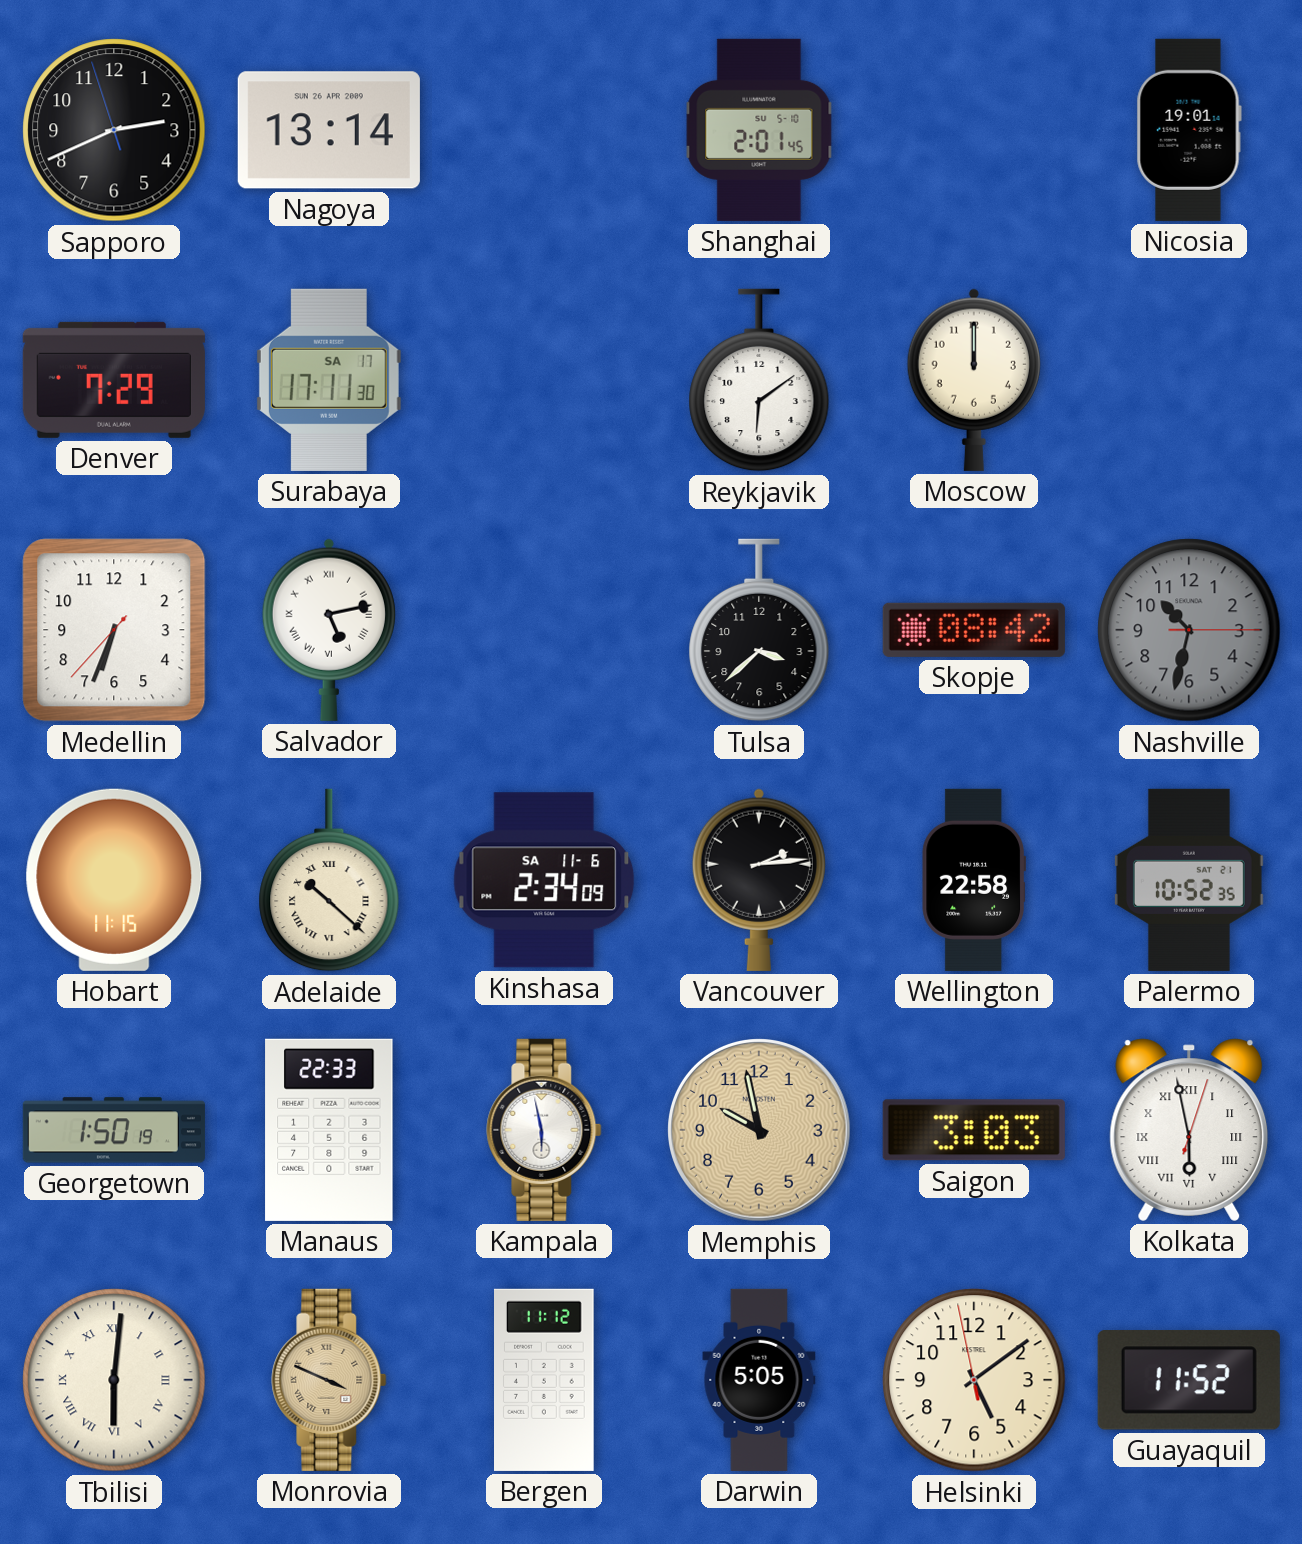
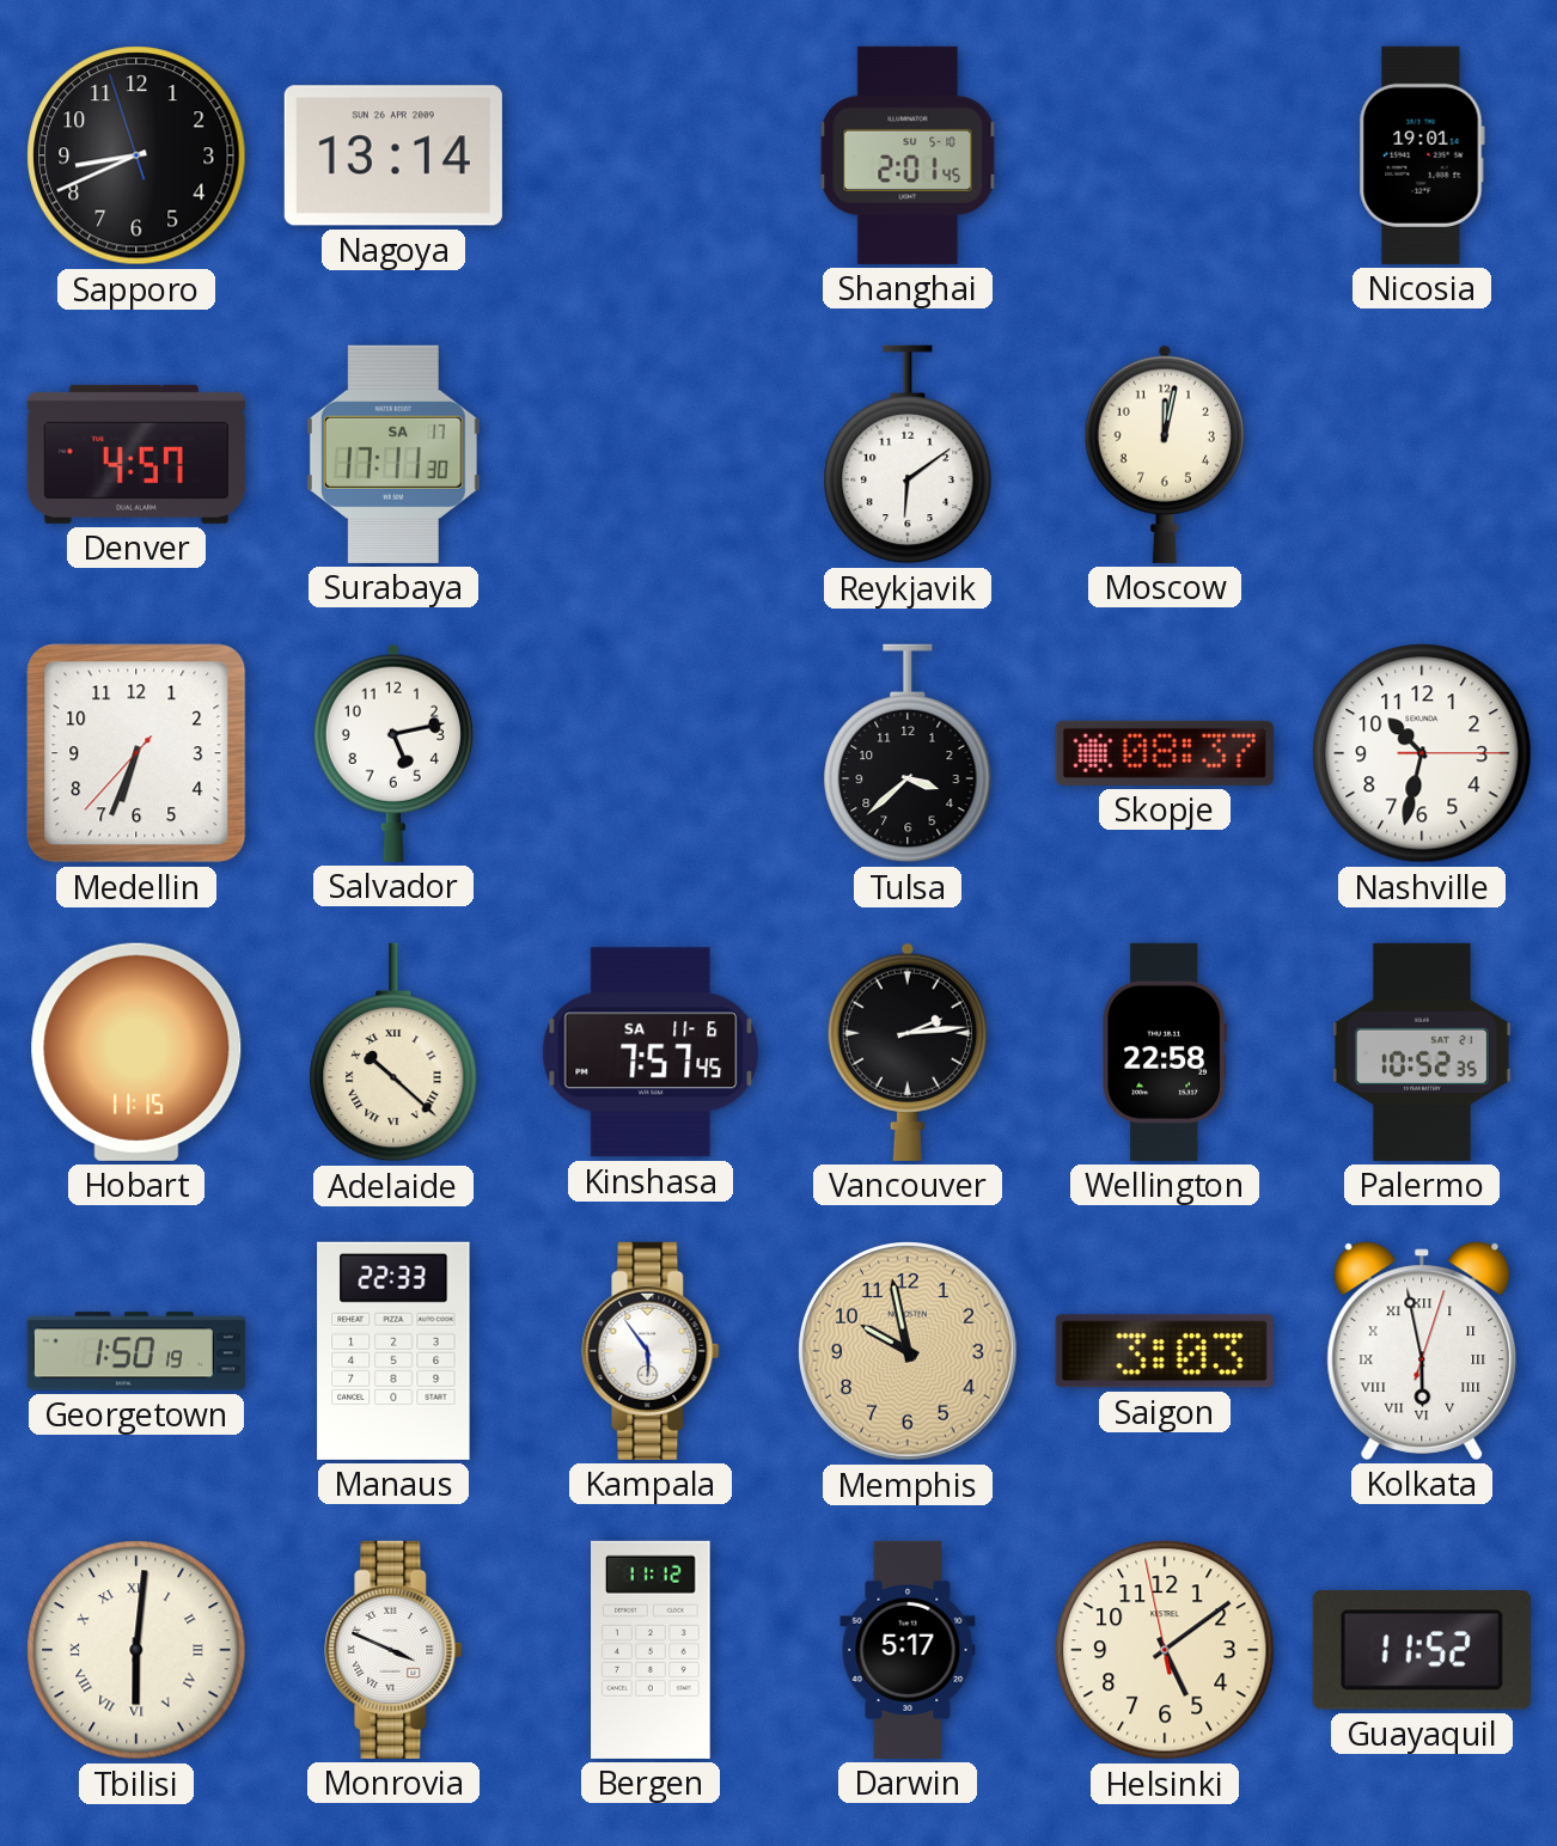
Sapporo: 2:40 -> 8:40
Denver: 7:29 -> 4:57
Moscow: 12:00 -> 12:02
Salvador numerals: Roman -> Arabic
Skopje: 08:42 -> 08:37
Nashville dial: grey -> white
Kinshasa: 2:34 -> 7:57
Kampala: 5:58 -> 5:54
Monrovia dial: champagne -> white
Darwin: 5:05 -> 5:17
